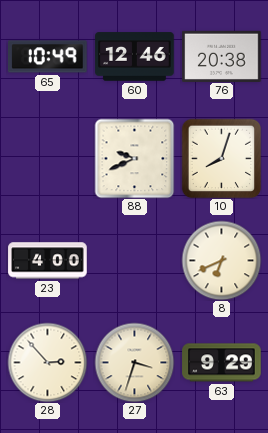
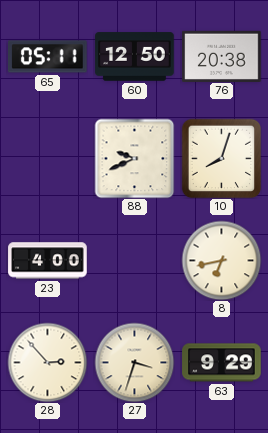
65: 10:49 -> 05:11
60: 12:46 -> 12:50
8: 6:41 -> 6:43
